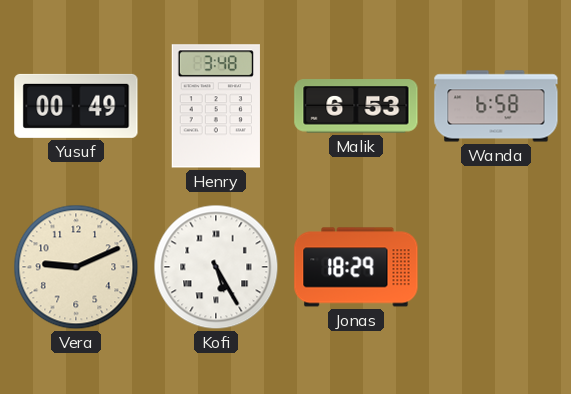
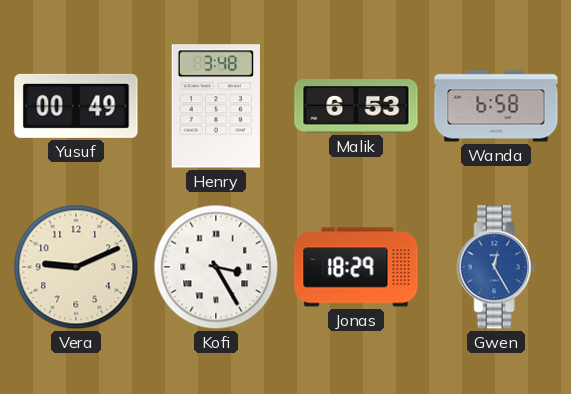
Kofi: 5:25 -> 3:25
Gwen: none -> 12:25
